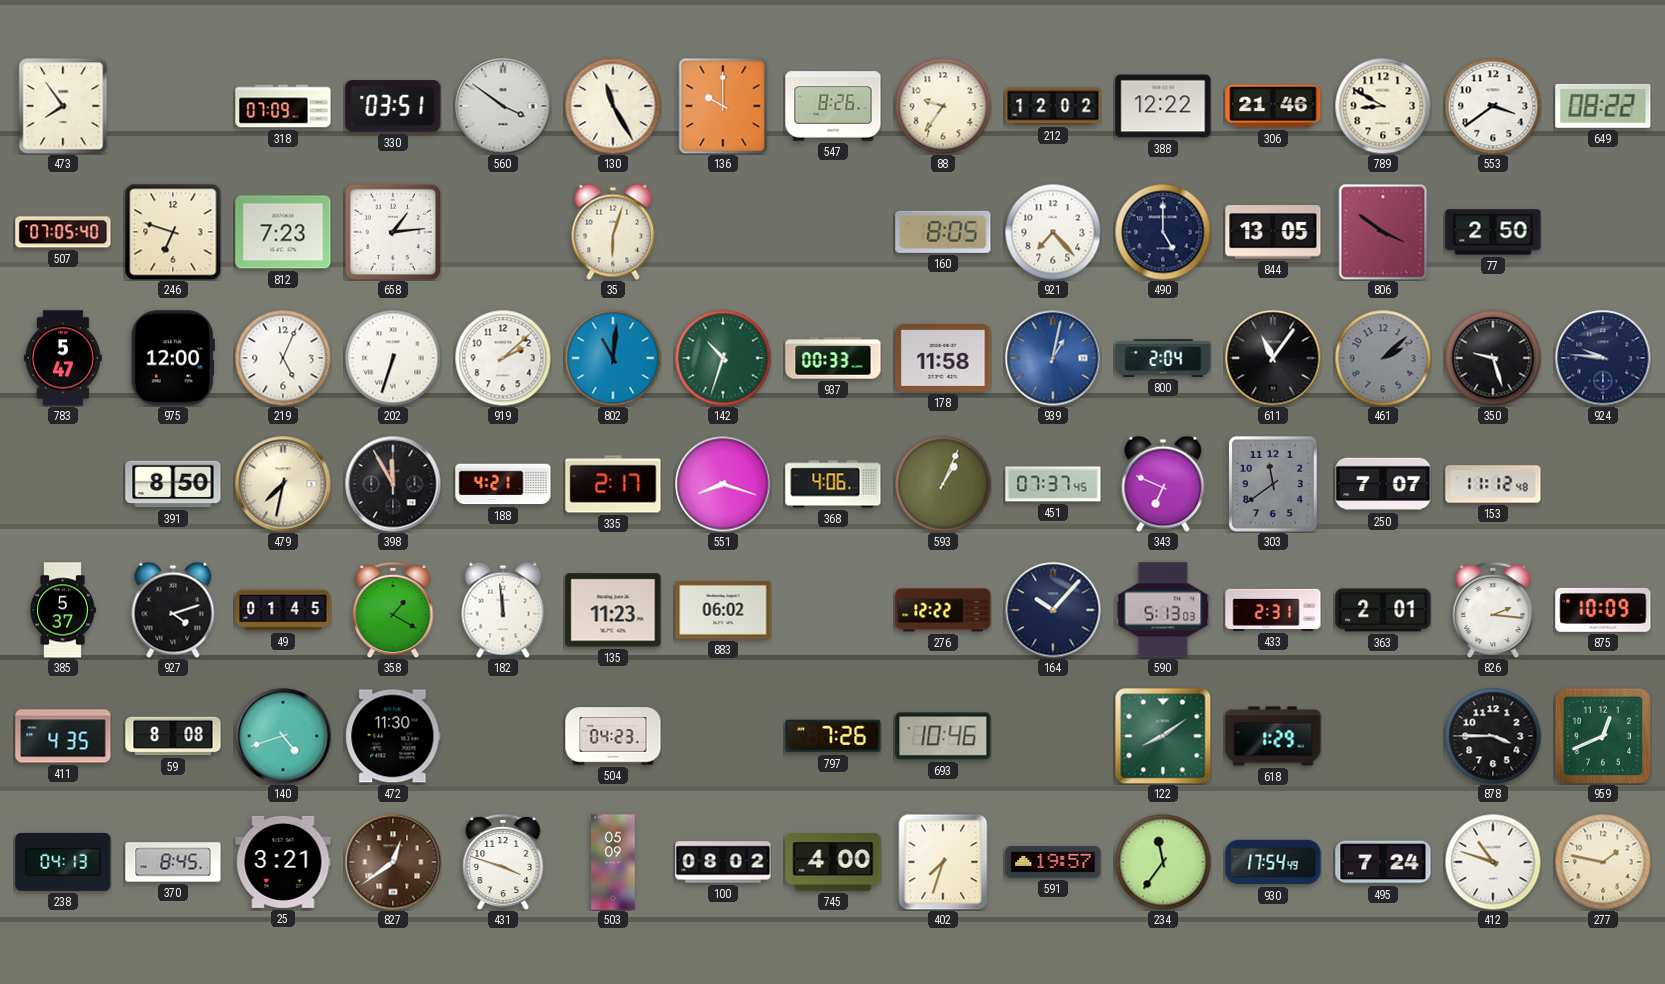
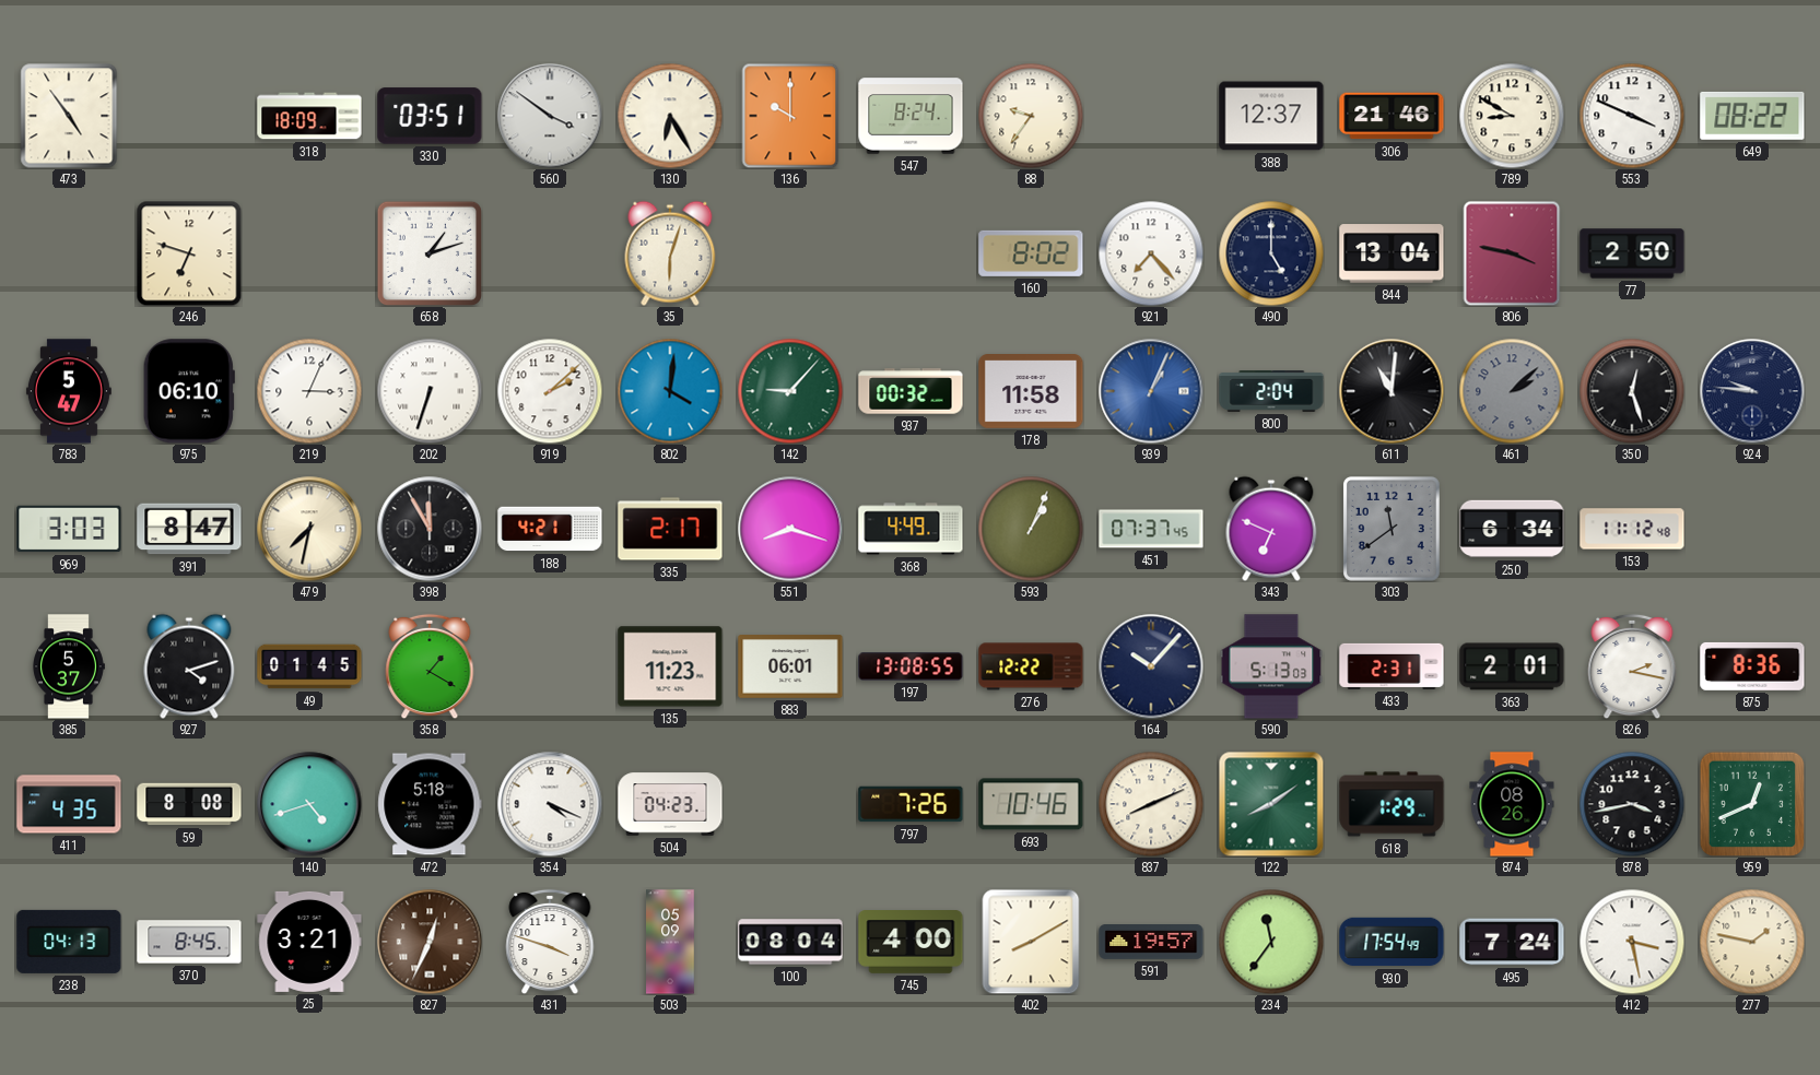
473: 7:54 -> 4:54
318: 07:09 -> 18:09
130: 11:25 -> 6:25
547: 8:26 -> 8:24
212: 12:02 -> none
388: 12:22 -> 12:37
553: 3:39 -> 3:49
507: 07:05 -> none
812: 7:23 -> none
658: 1:14 -> 1:12
160: 8:05 -> 8:02
844: 13:05 -> 13:04
806: 3:51 -> 3:47
975: 12:00 -> 06:10
219: 5:04 -> 3:04
802: 11:01 -> 4:01
142: 10:33 -> 9:07
937: 00:33 -> 00:32
939: 1:02 -> 1:04
611: 11:06 -> 11:01
350: 9:27 -> 12:27
969: none -> 3:03
391: 8:50 -> 8:47
368: 4:06 -> 4:49
250: 7:07 -> 6:34
182: 11:59 -> none
883: 06:02 -> 06:01
197: none -> 13:08
826: 2:16 -> 2:17
875: 10:09 -> 8:36
472: 11:30 -> 5:18
354: none -> 4:19
837: none -> 8:11
874: none -> 08:26
878: 3:45 -> 3:43
827: 12:39 -> 12:34
100: 08:02 -> 08:04
402: 7:33 -> 8:10
412: 10:48 -> 3:28
